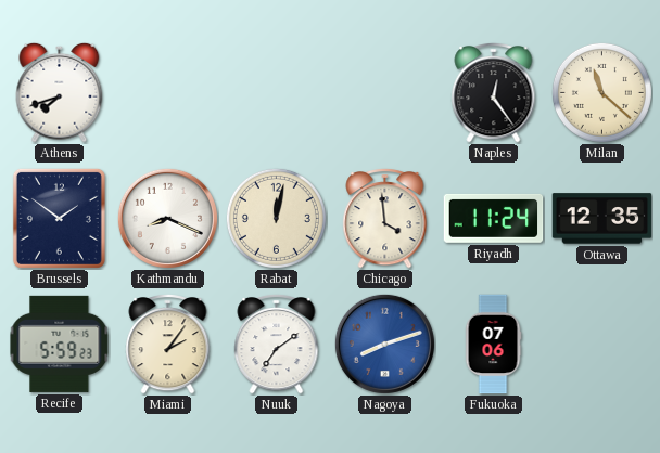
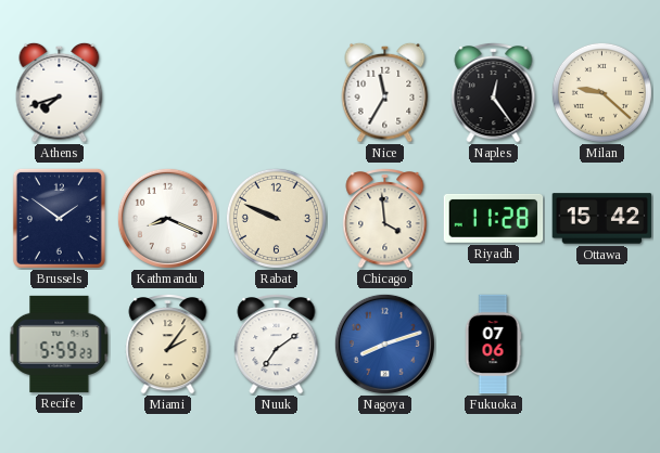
Nice: none -> 11:35
Milan: 11:22 -> 9:22
Rabat: 12:02 -> 9:49
Riyadh: 11:24 -> 11:28
Ottawa: 12:35 -> 15:42
